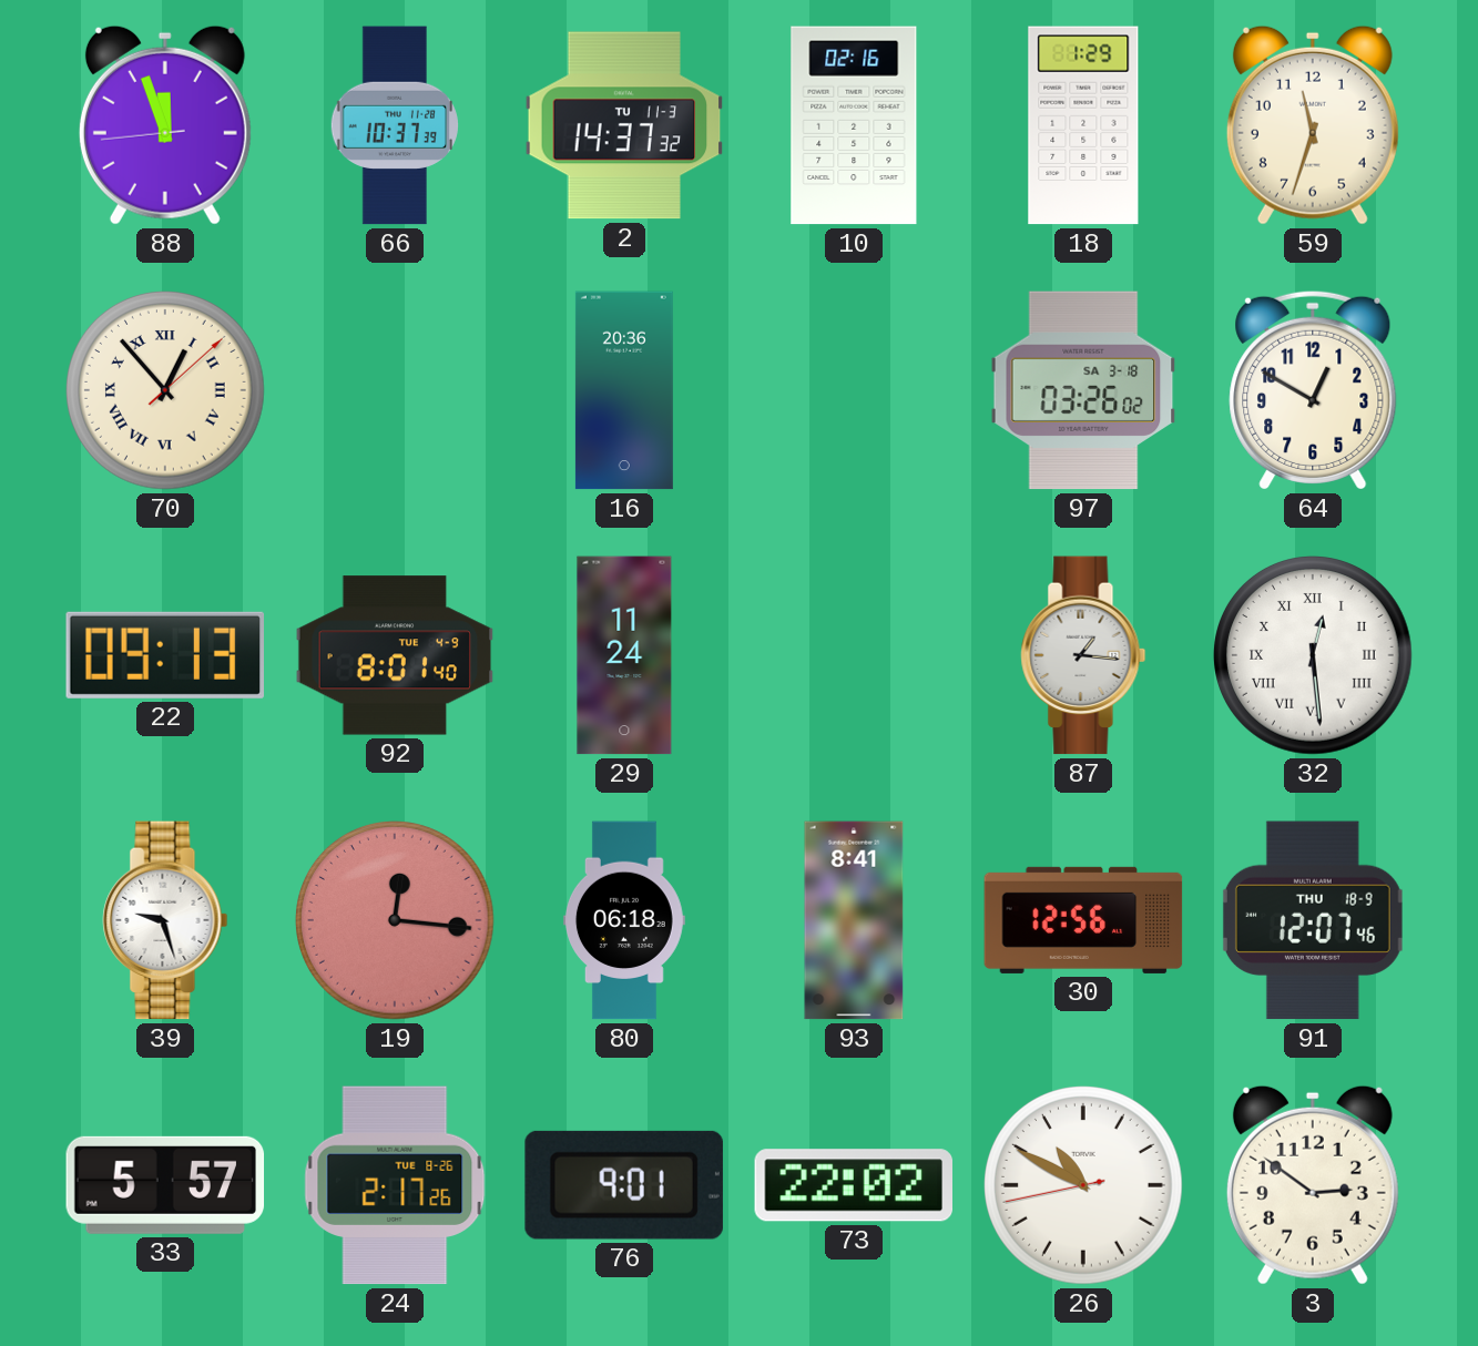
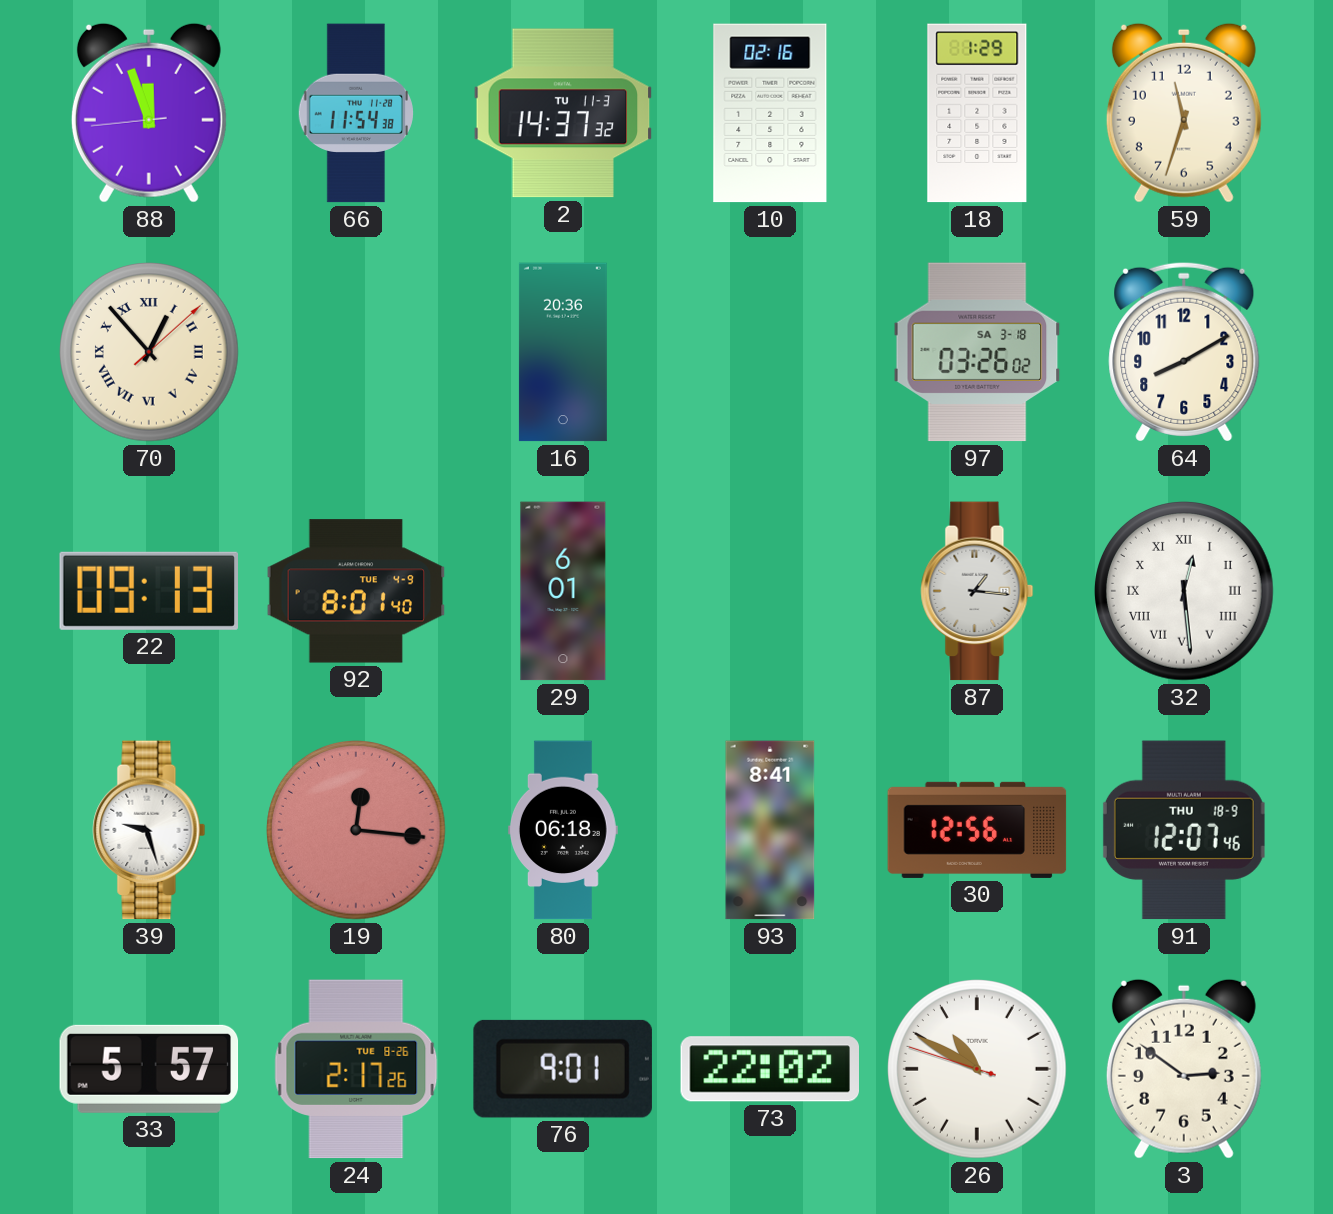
66: 10:37 -> 11:54
64: 12:50 -> 8:10
29: 11:24 -> 6:01
26: 10:49:43 -> 10:49:48
